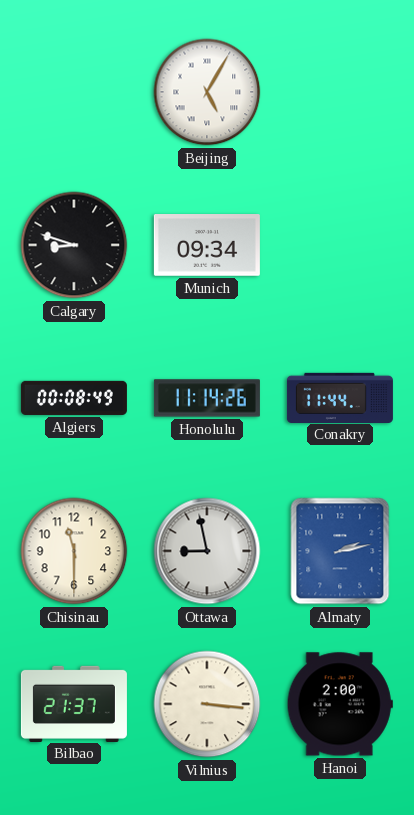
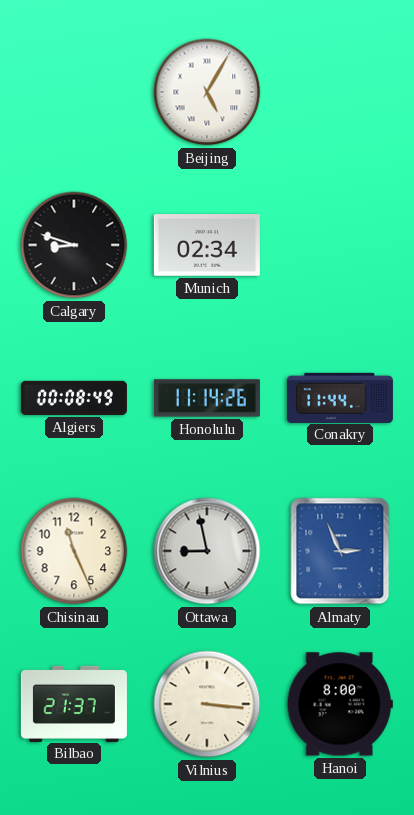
Munich: 09:34 -> 02:34
Chisinau: 11:30 -> 11:26
Almaty: 2:13 -> 2:56
Hanoi: 2:00 -> 8:00
